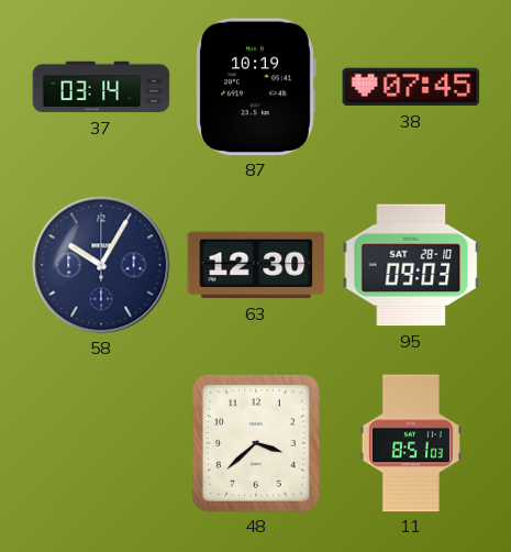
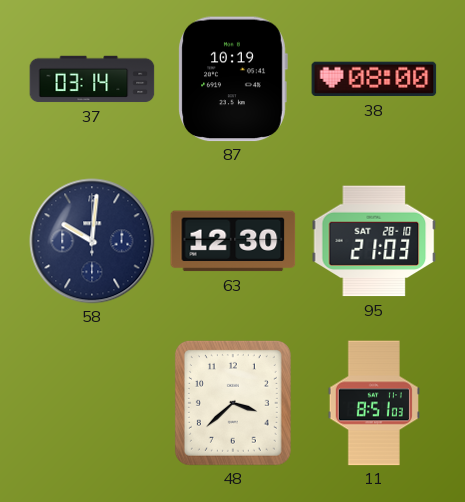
38: 07:45 -> 08:00
58: 10:05 -> 10:01
95: 09:03 -> 21:03
